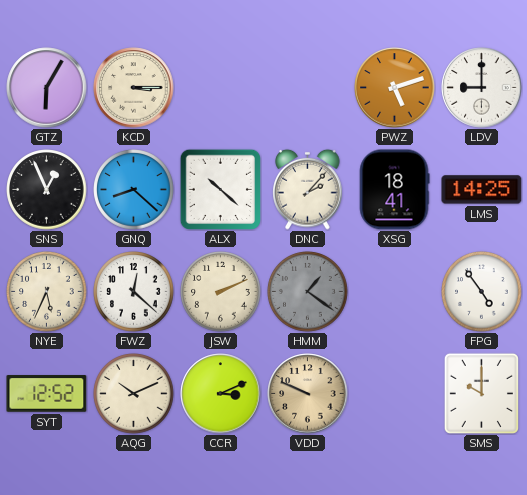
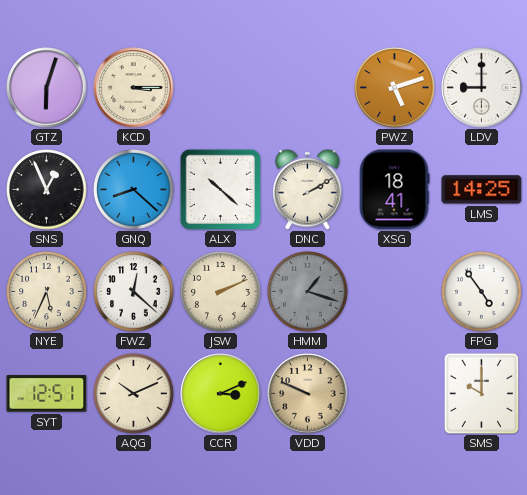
GTZ: 6:05 -> 6:03
DNC: 2:07 -> 2:10
HMM: 1:21 -> 1:18
SYT: 12:52 -> 12:51
